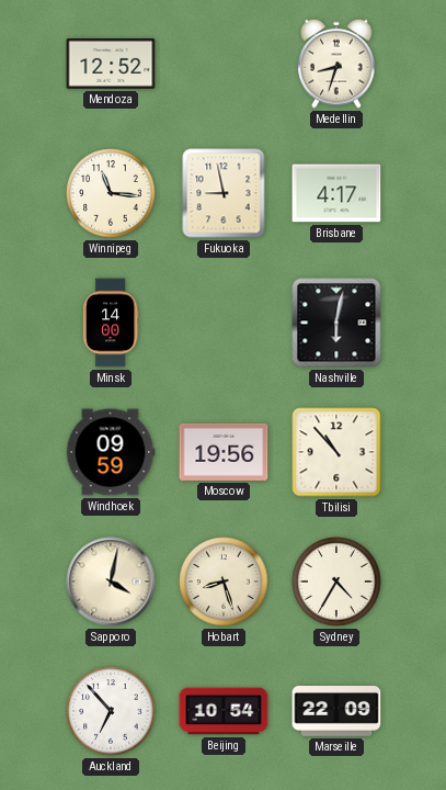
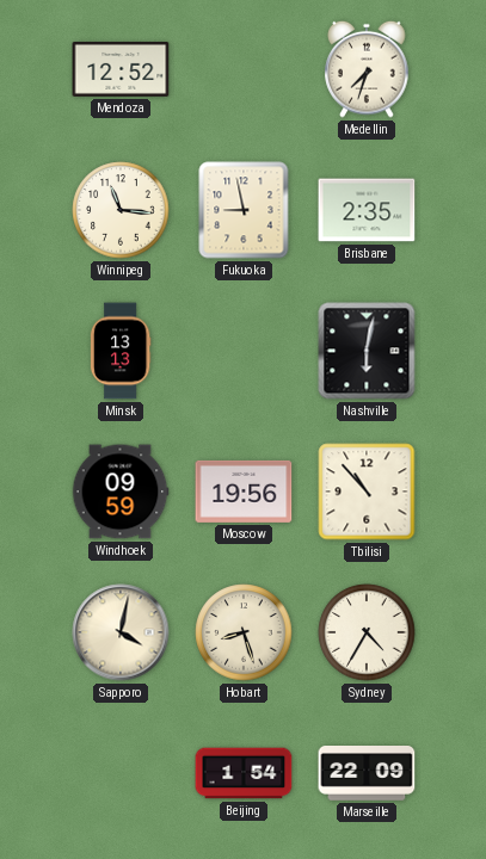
Medellin: 8:33 -> 7:33
Brisbane: 4:17 -> 2:35
Minsk: 14:00 -> 13:13
Auckland: 6:53 -> none
Beijing: 10:54 -> 1:54
